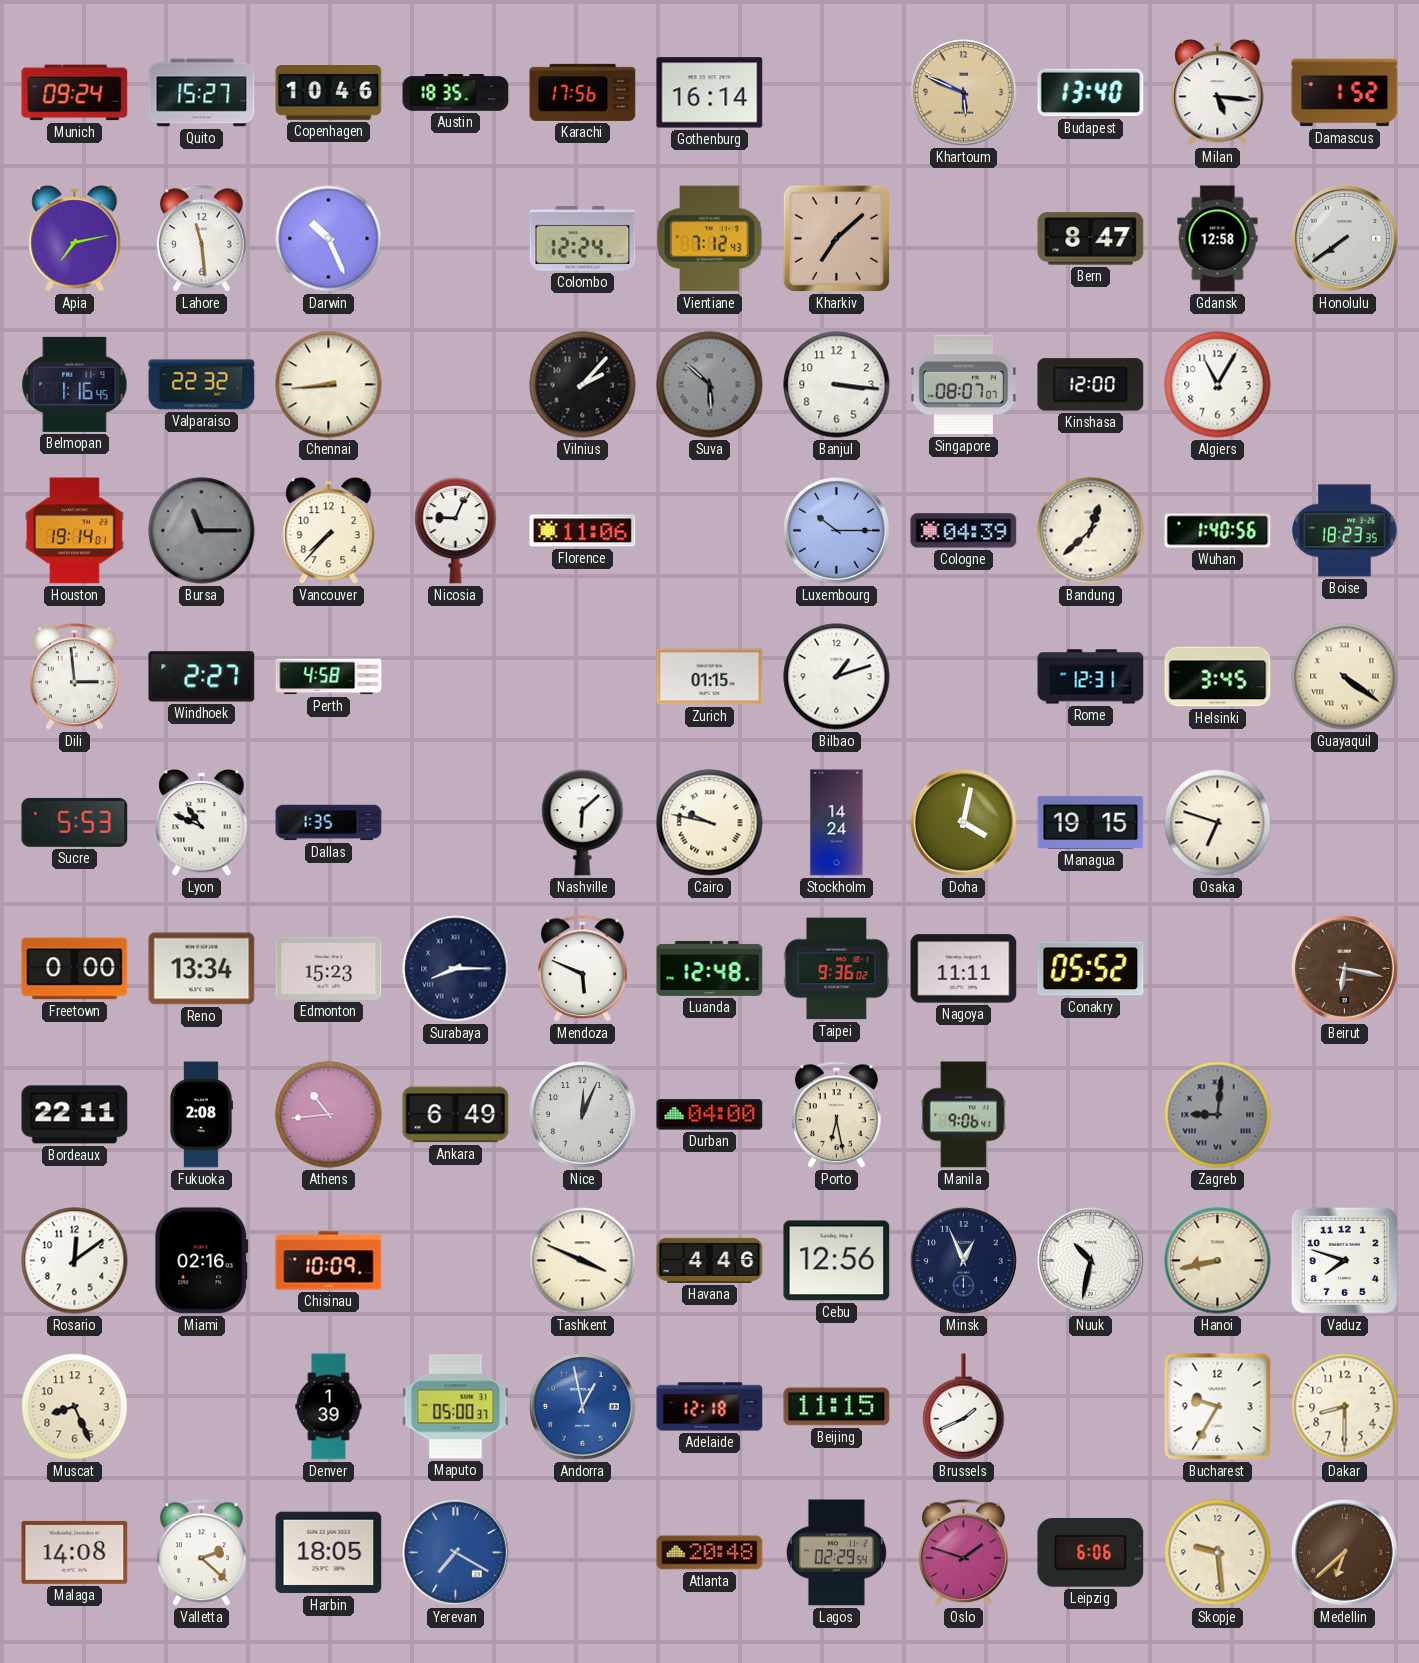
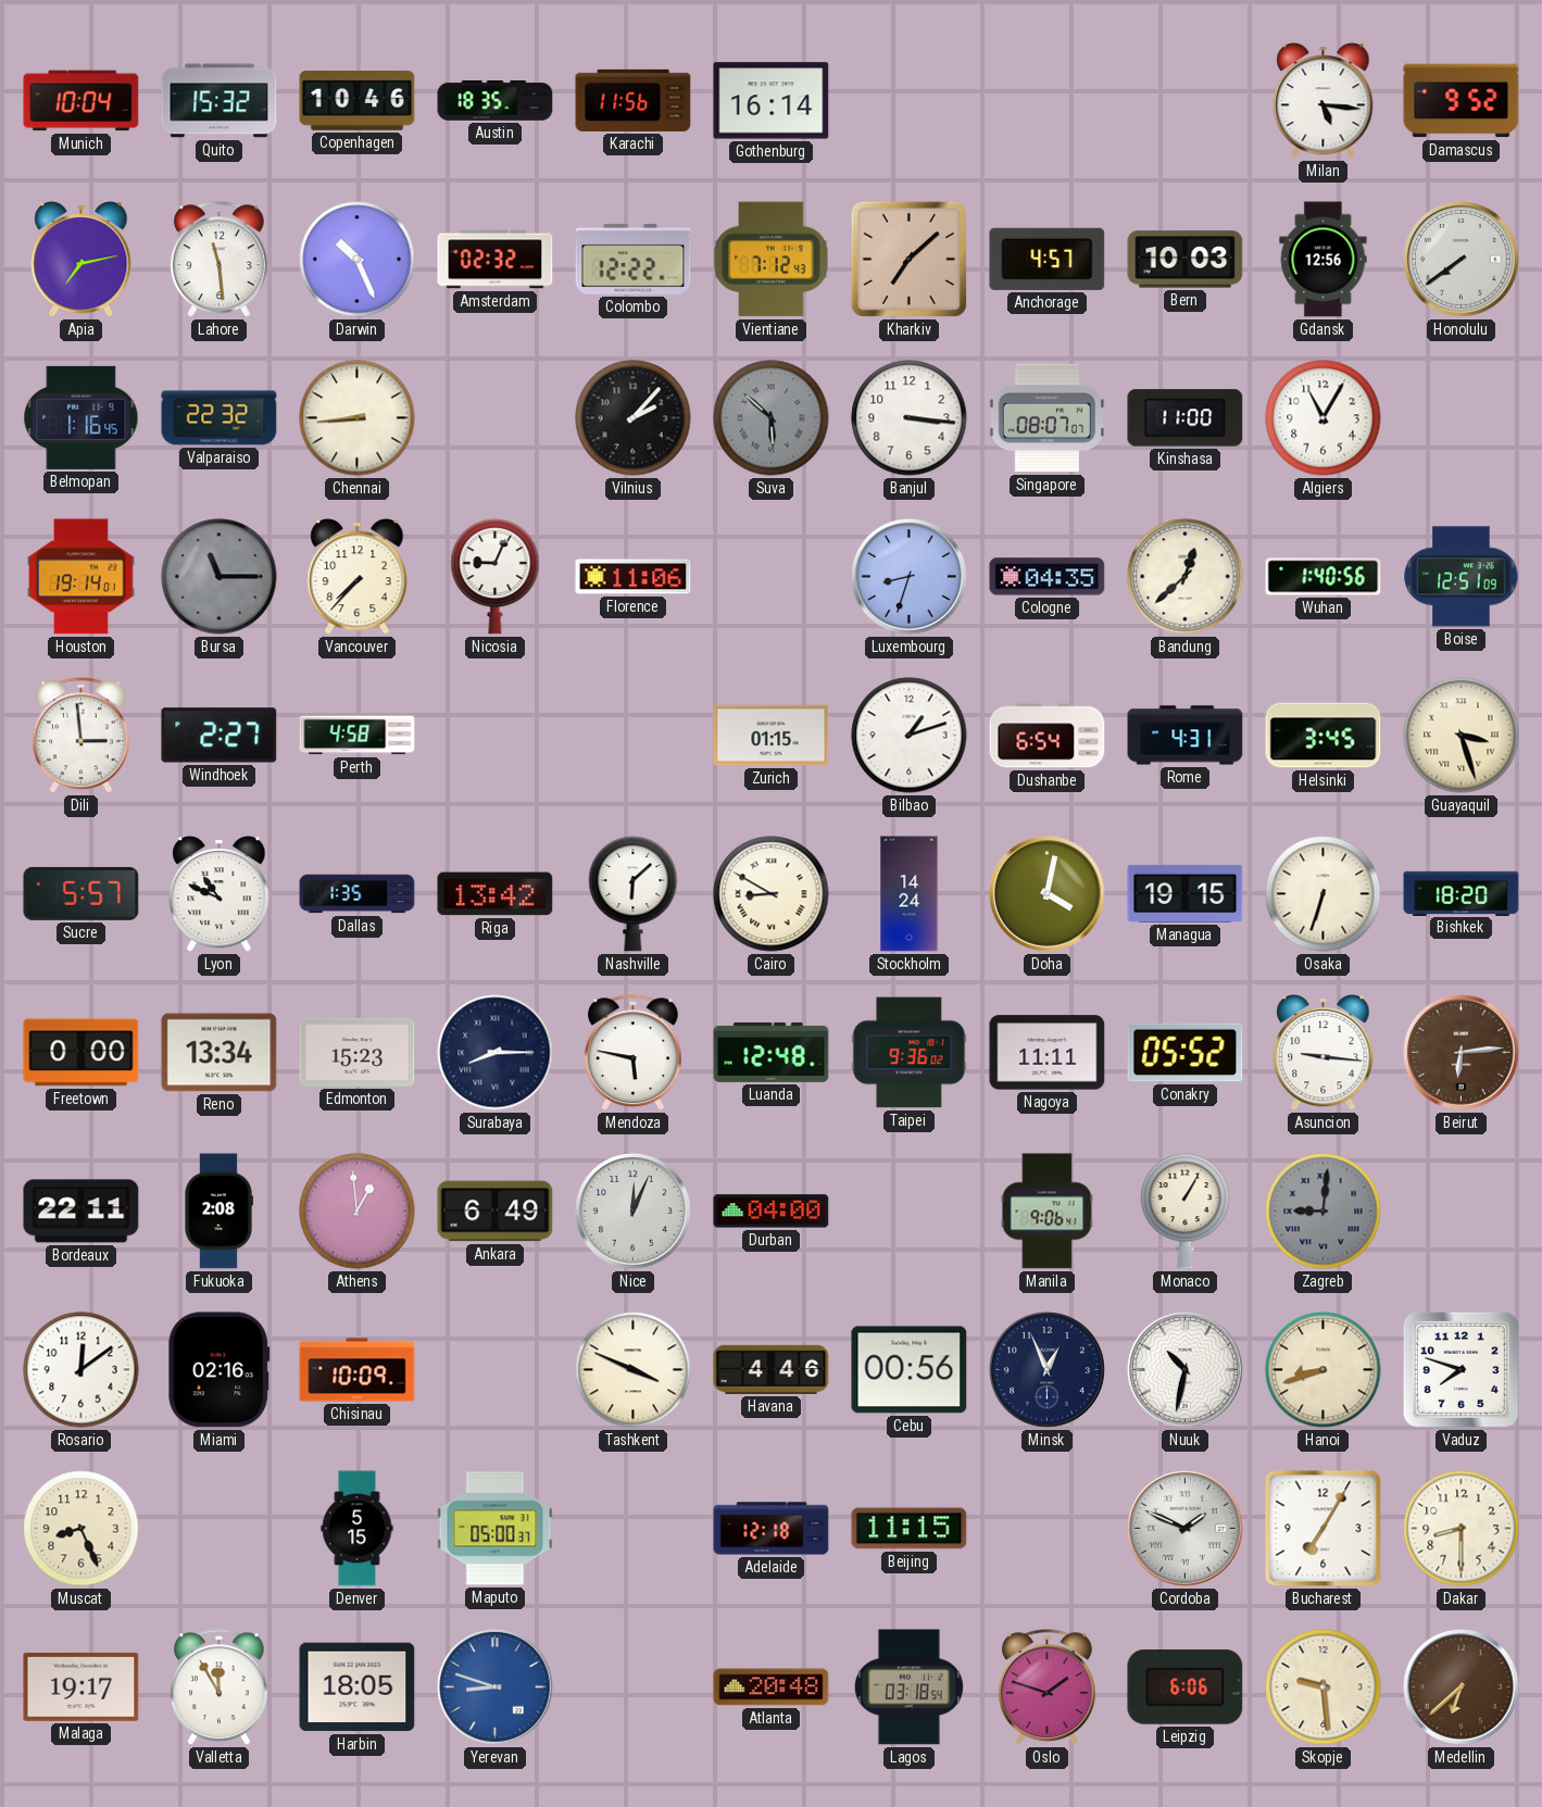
Munich: 09:24 -> 10:04
Quito: 15:27 -> 15:32
Karachi: 17:56 -> 11:56
Khartoum: 5:49 -> none
Budapest: 13:40 -> none
Damascus: 1:52 -> 9:52
Amsterdam: none -> 02:32
Colombo: 12:24 -> 12:22
Anchorage: none -> 4:57
Bern: 8:47 -> 10:03
Gdansk: 12:58 -> 12:56
Kinshasa: 12:00 -> 11:00
Luxembourg: 10:15 -> 8:33
Cologne: 04:39 -> 04:35
Boise: 18:23 -> 12:51
Dushanbe: none -> 6:54
Rome: 12:31 -> 4:31
Guayaquil: 4:21 -> 3:27
Sucre: 5:53 -> 5:57
Riga: none -> 13:42
Cairo: 9:47 -> 8:50
Osaka: 6:48 -> 6:33
Bishkek: none -> 18:20
Mendoza: 5:49 -> 5:47
Asuncion: none -> 9:16
Beirut: 6:17 -> 6:14
Athens: 10:44 -> 12:59
Porto: 6:28 -> none
Monaco: none -> 1:05
Cebu: 12:56 -> 00:56
Hanoi: 8:43 -> 8:42
Denver: 1:39 -> 5:15
Andorra: 12:58 -> none
Brussels: 1:41 -> none
Cordoba: none -> 1:49
Bucharest: 9:35 -> 7:05
Malaga: 14:08 -> 19:17
Valletta: 2:22 -> 11:55
Yerevan: 7:20 -> 8:48
Lagos: 02:29 -> 03:18
